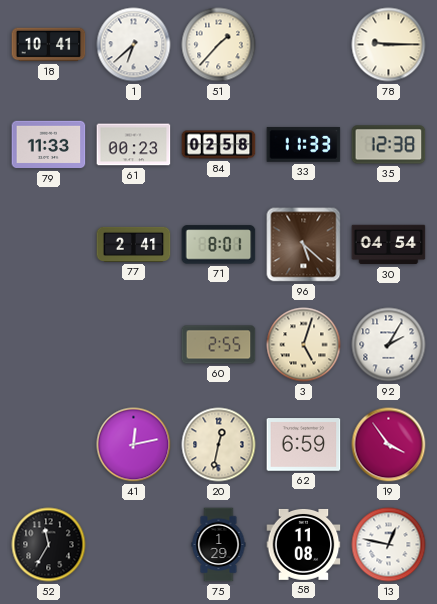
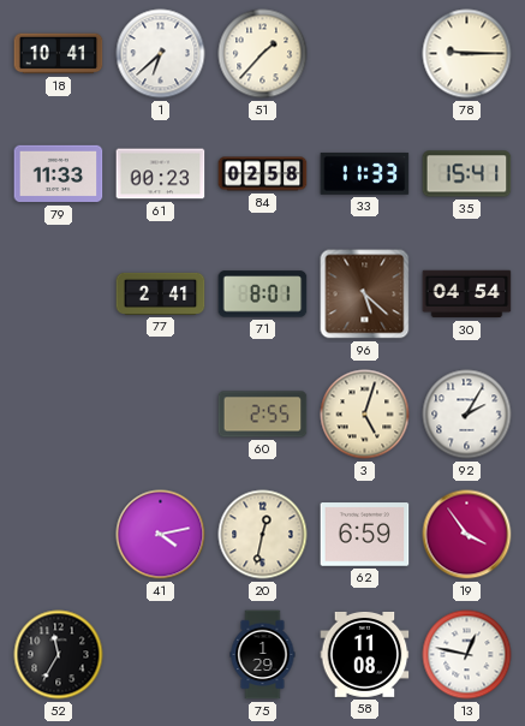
35: 12:38 -> 15:41
41: 12:13 -> 4:13
